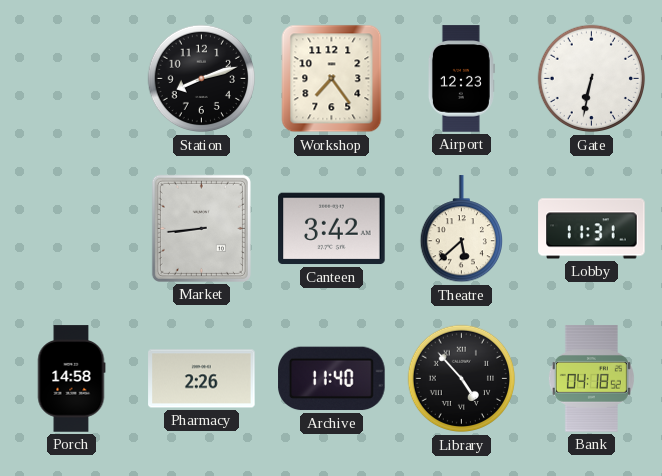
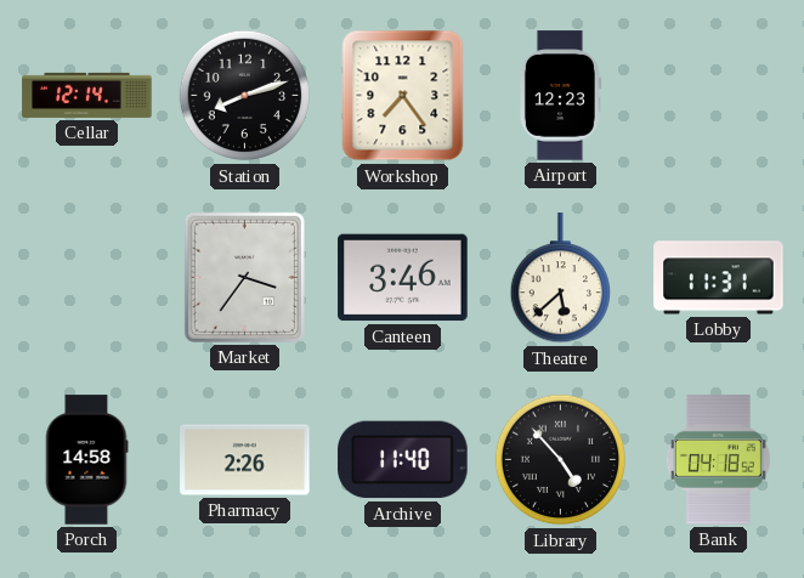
Cellar: none -> 12:14
Gate: 6:32 -> none
Market: 8:44 -> 3:36
Canteen: 3:42 -> 3:46
